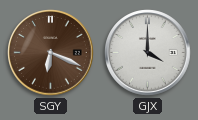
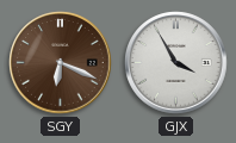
GJX: 4:00 -> 3:55
